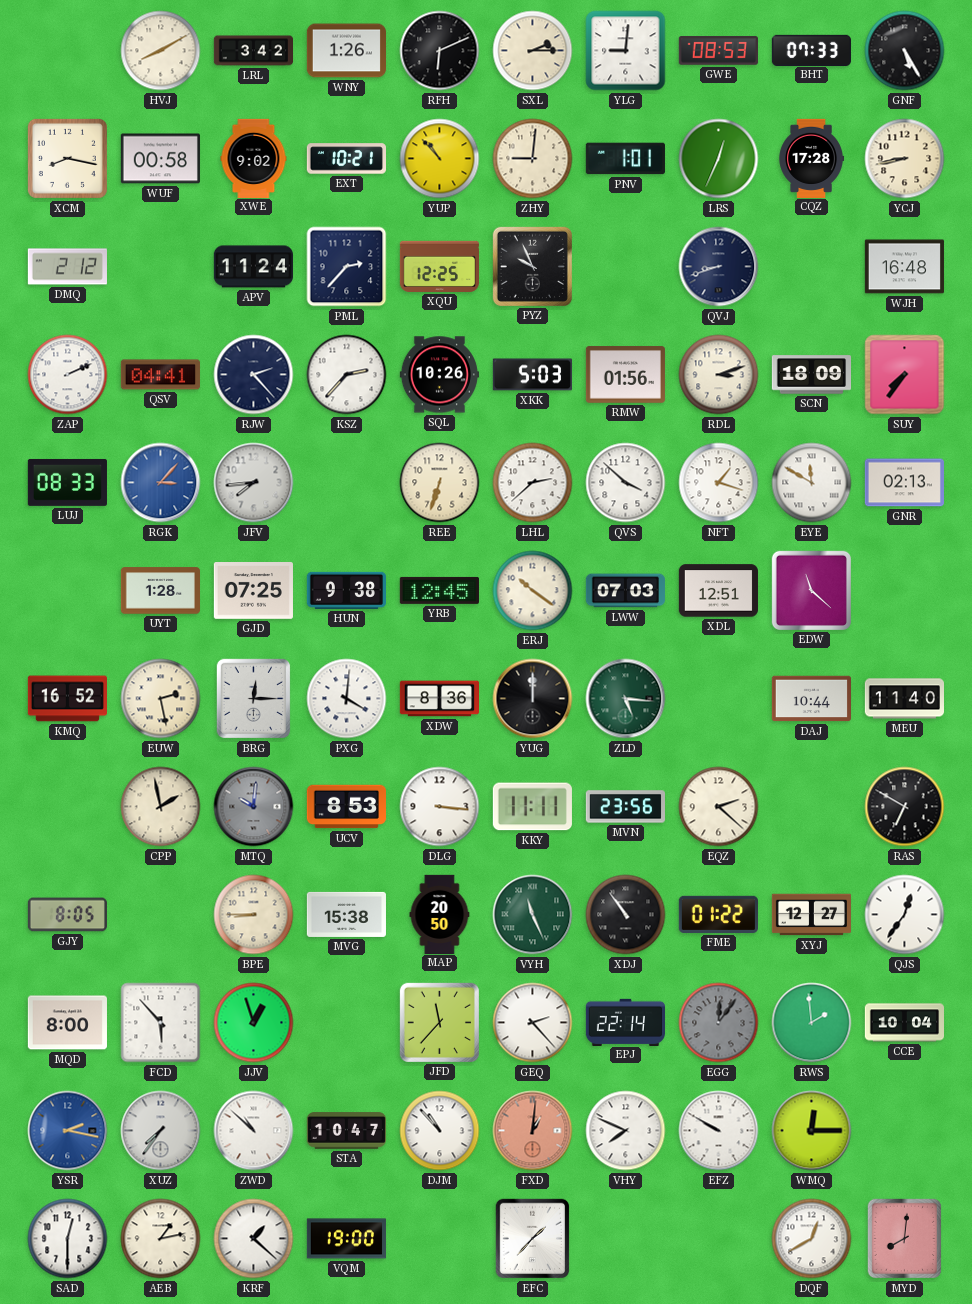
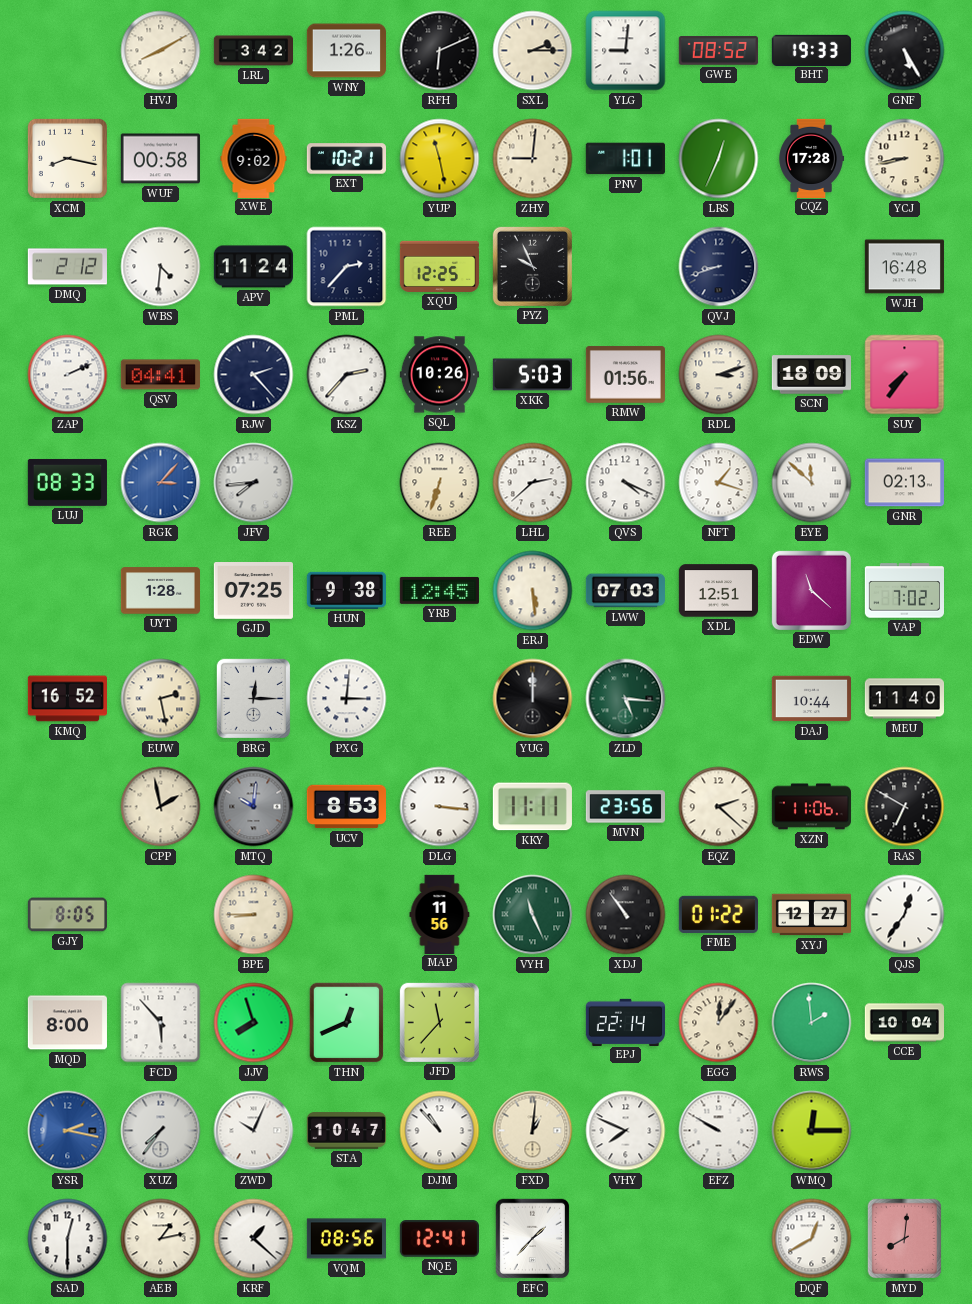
GWE: 08:53 -> 08:52
BHT: 07:33 -> 19:33
YUP: 10:53 -> 11:28
WBS: none -> 4:31
QVS: 3:52 -> 4:19
EYE: 11:50 -> 11:52
ERJ: 10:21 -> 5:29
VAP: none -> 7:02
PXG: 4:01 -> 3:01
XDW: 8:36 -> none
XZN: none -> 11:06
MVG: 15:38 -> none
MAP: 20:50 -> 11:56
JJV: 12:57 -> 7:57
THN: none -> 12:41
GEQ: 2:23 -> none
EGG dial: grey -> cream
ZWD: 10:52 -> 10:04
FXD dial: salmon -> cream
VQM: 19:00 -> 08:56
NQE: none -> 12:41
